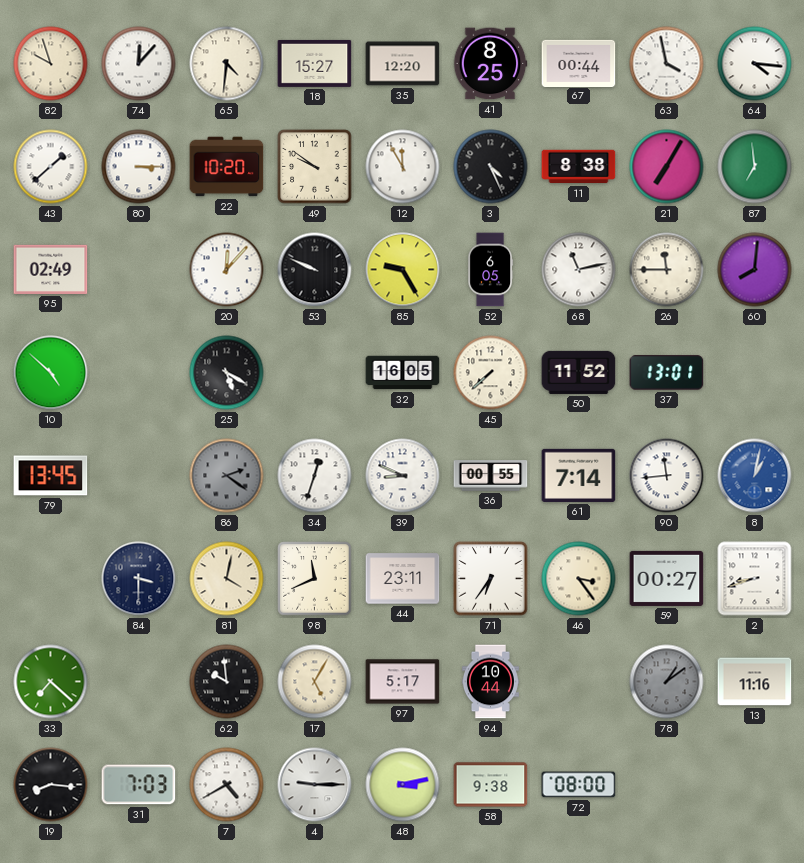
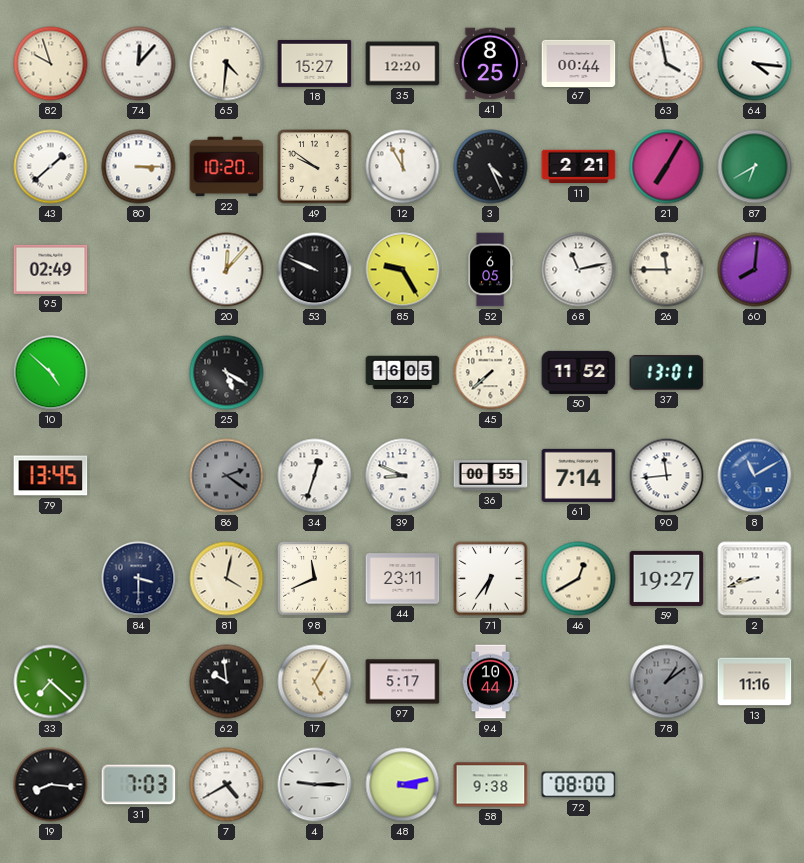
11: 8:38 -> 2:21
87: 6:59 -> 6:40
8: 1:02 -> 11:10
46: 3:24 -> 12:40
59: 00:27 -> 19:27
